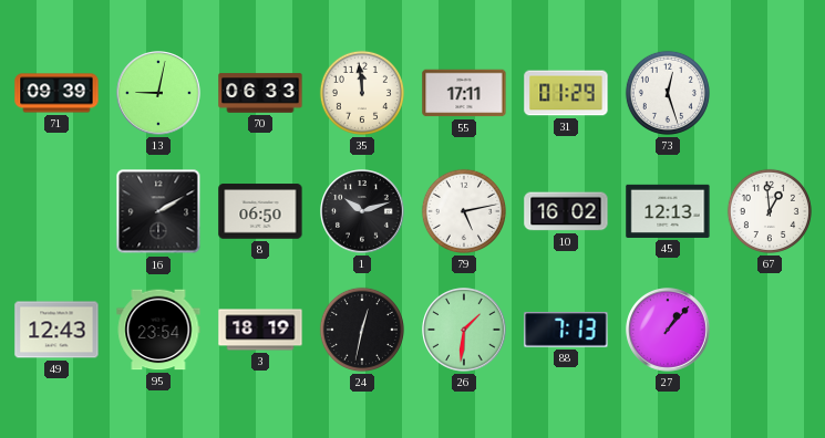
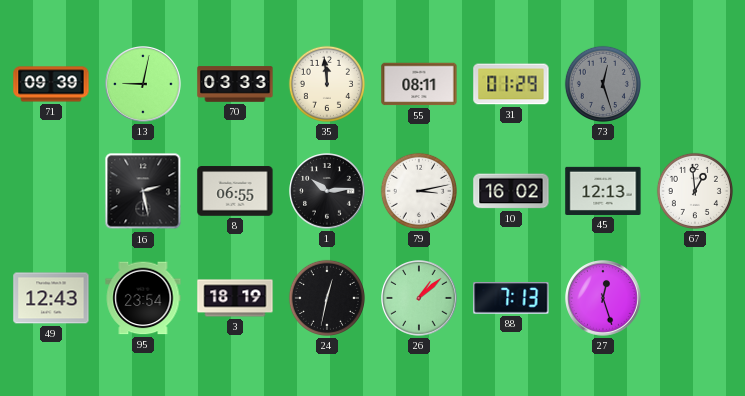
70: 06:33 -> 03:33
55: 17:11 -> 08:11
73 dial: white -> grey
16: 2:10 -> 2:28
8: 06:50 -> 06:55
1: 10:12 -> 10:14
79: 5:13 -> 3:13
26: 1:31 -> 1:08
27: 1:07 -> 12:27
